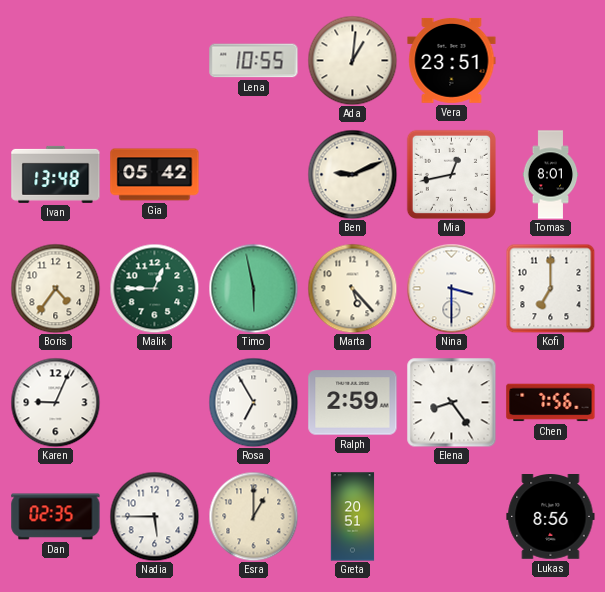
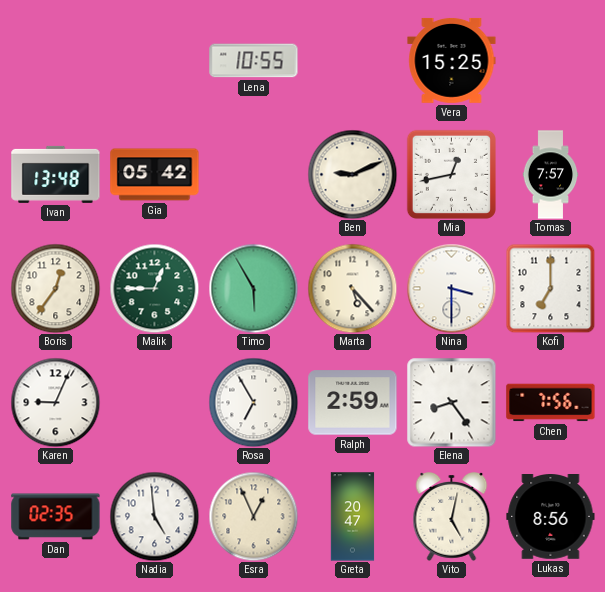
Ada: 1:01 -> none
Vera: 23:51 -> 15:25
Tomas: 8:01 -> 7:57
Boris: 4:36 -> 12:36
Timo: 5:58 -> 5:55
Nadia: 5:45 -> 4:59
Esra: 1:00 -> 12:56
Greta: 20:51 -> 20:47
Vito: none -> 5:02
